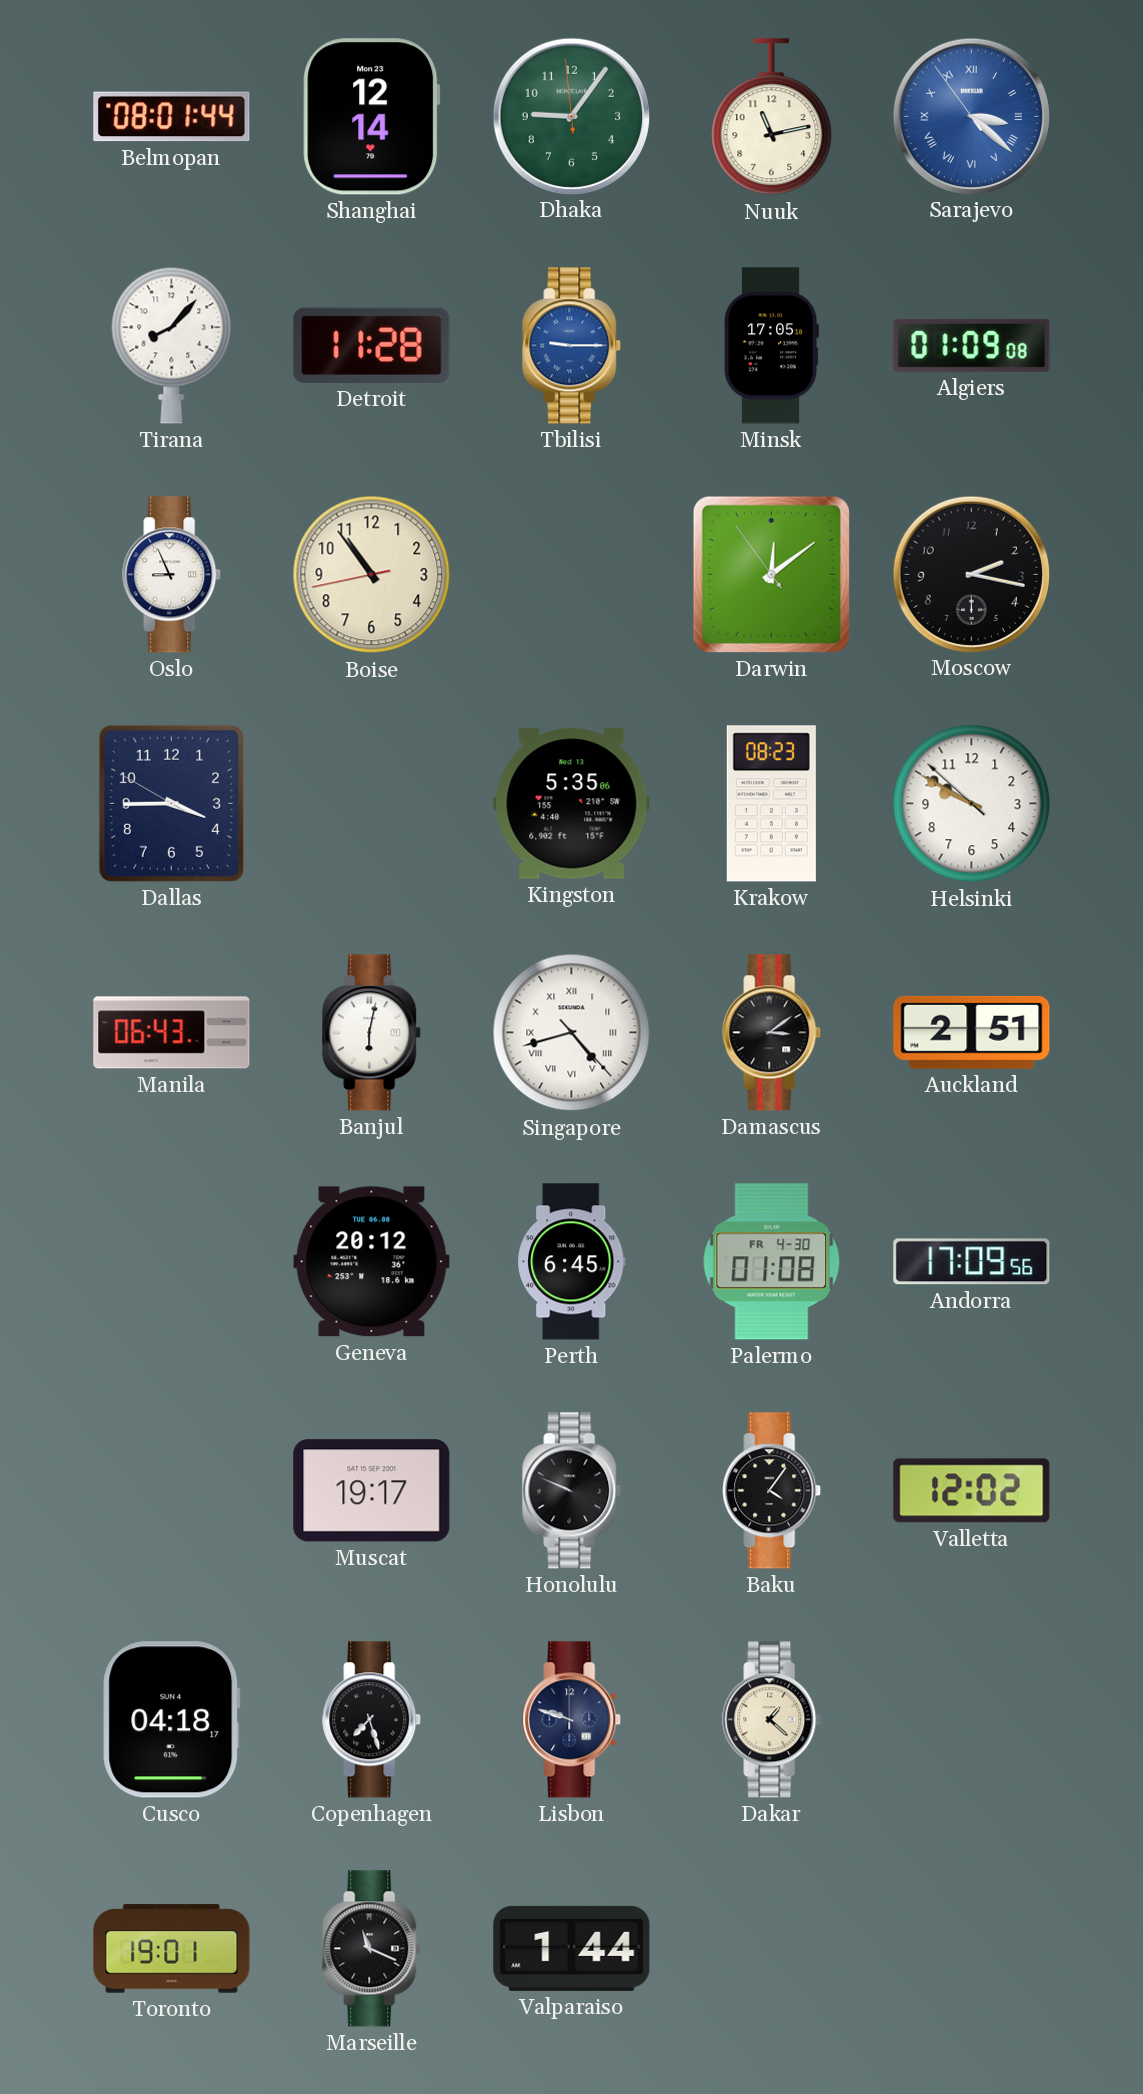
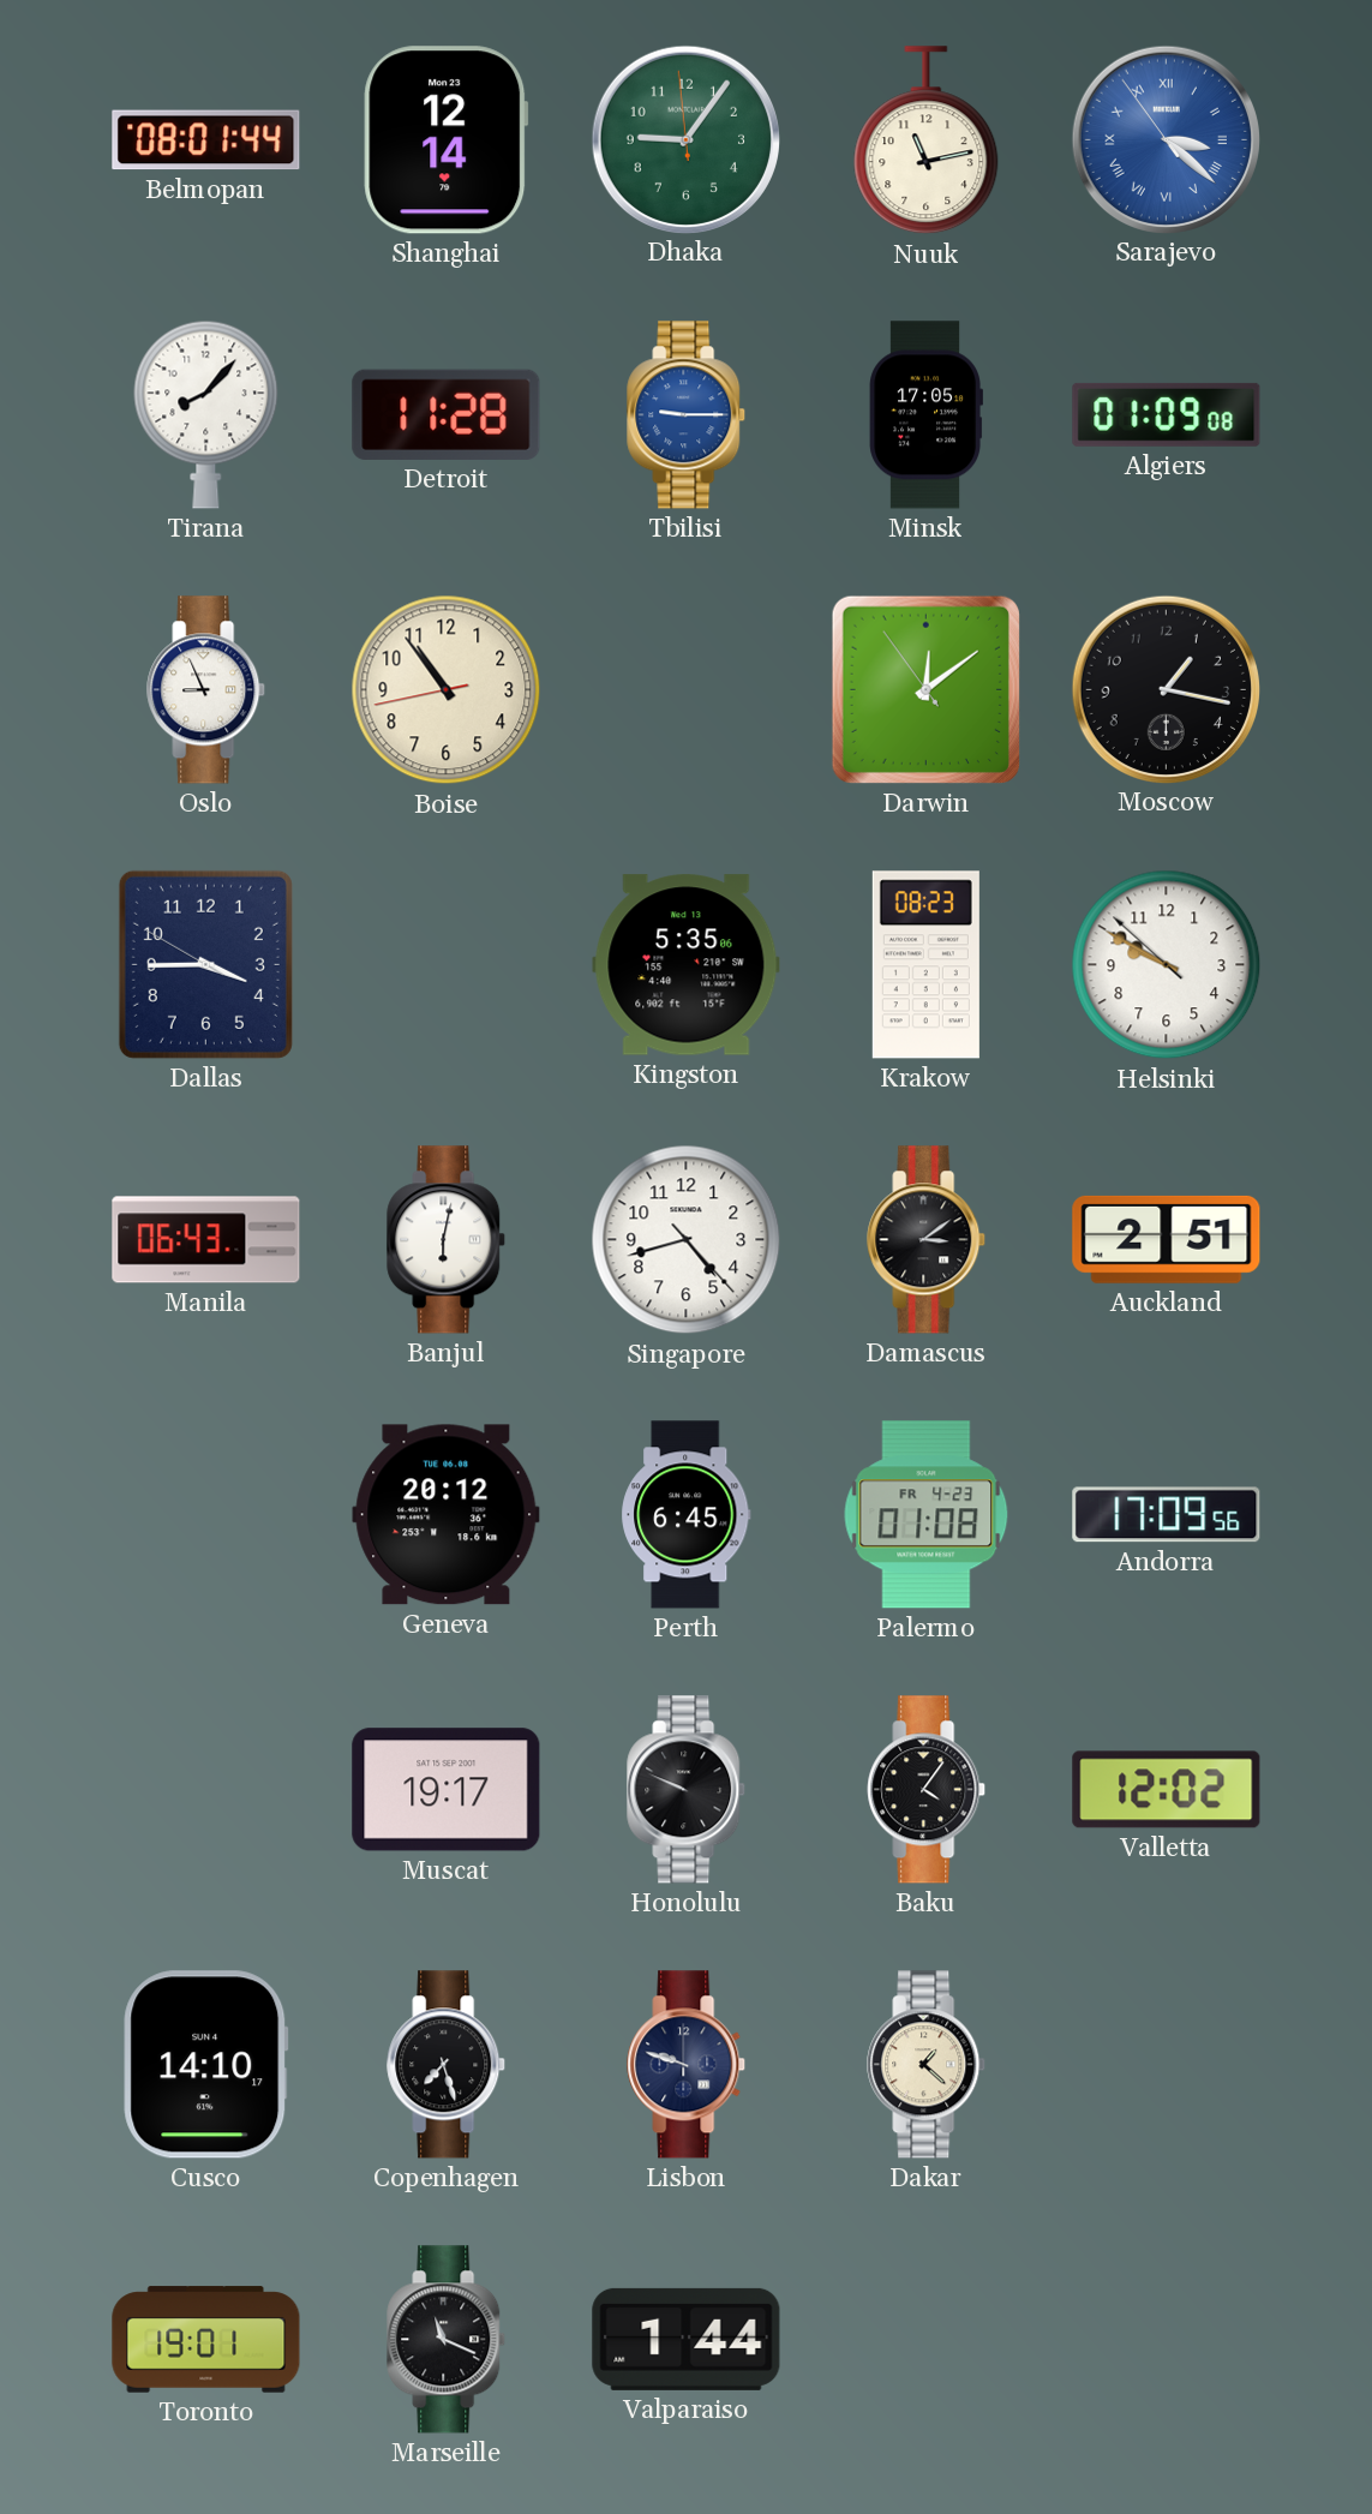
Moscow: 2:17 -> 1:17
Singapore numerals: Roman -> Arabic
Palermo date: FR 4-30 -> FR 4-23
Cusco: 04:18 -> 14:10
